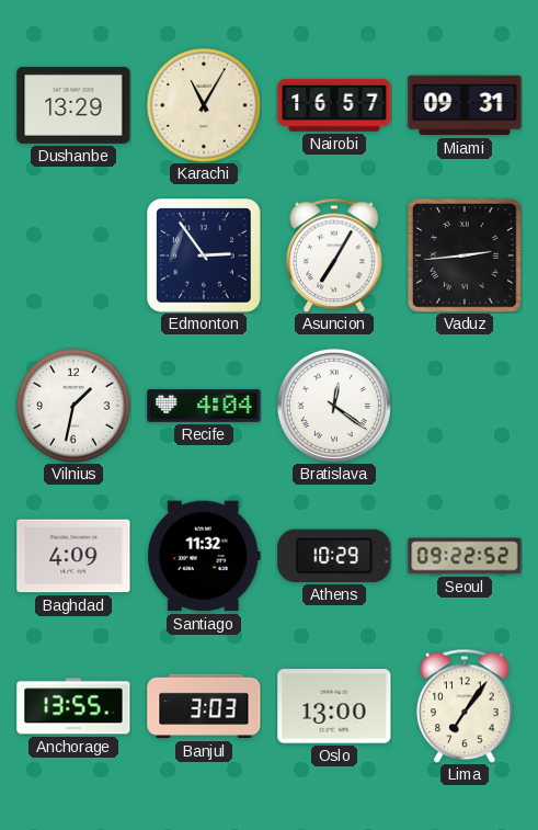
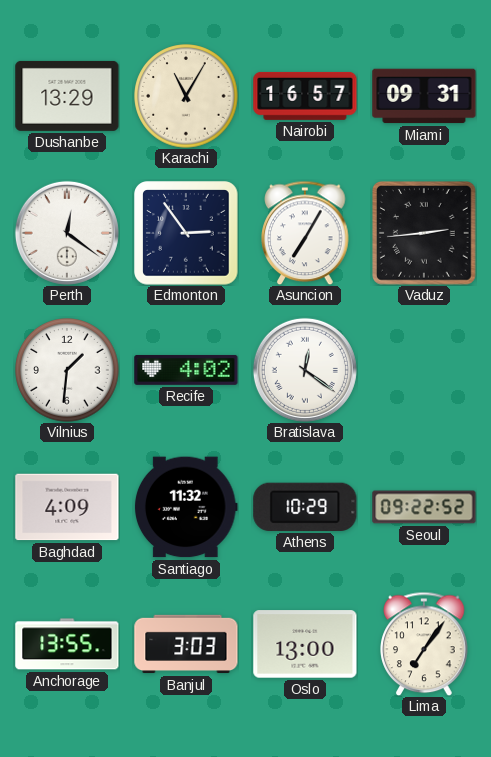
Perth: none -> 12:21
Vilnius: 1:32 -> 1:31
Recife: 4:04 -> 4:02
